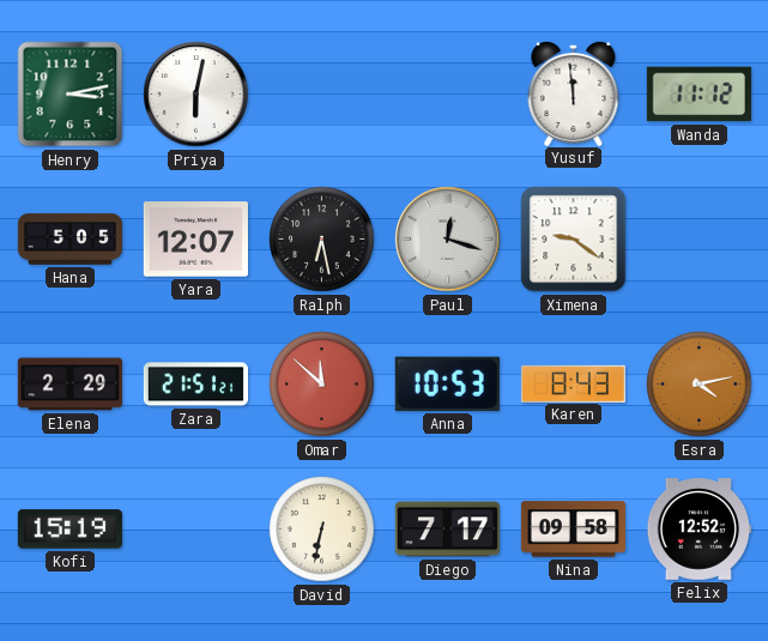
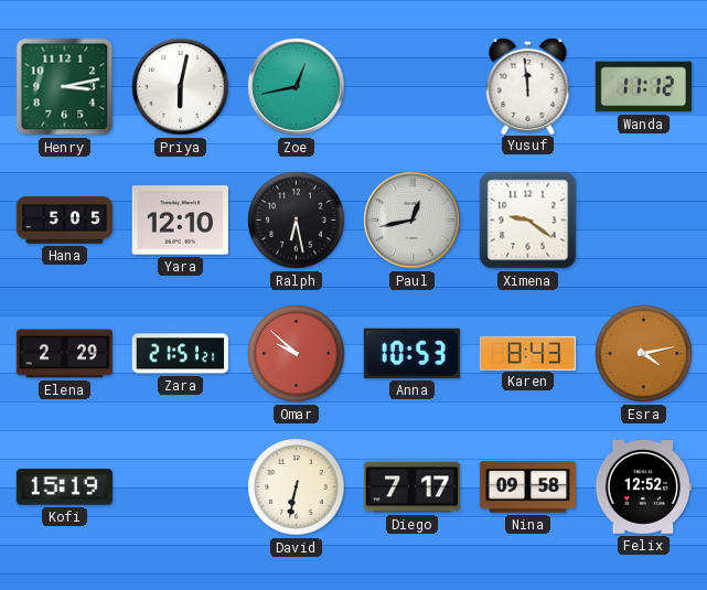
Zoe: none -> 12:43
Yara: 12:07 -> 12:10
Paul: 12:18 -> 12:43
Omar: 11:52 -> 9:52
